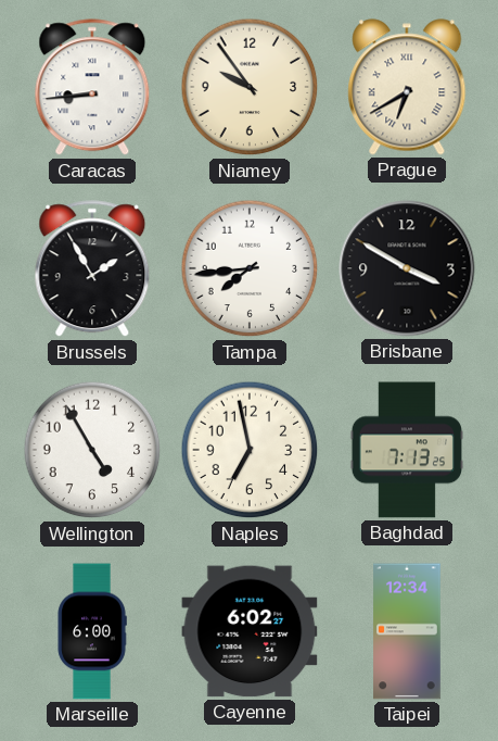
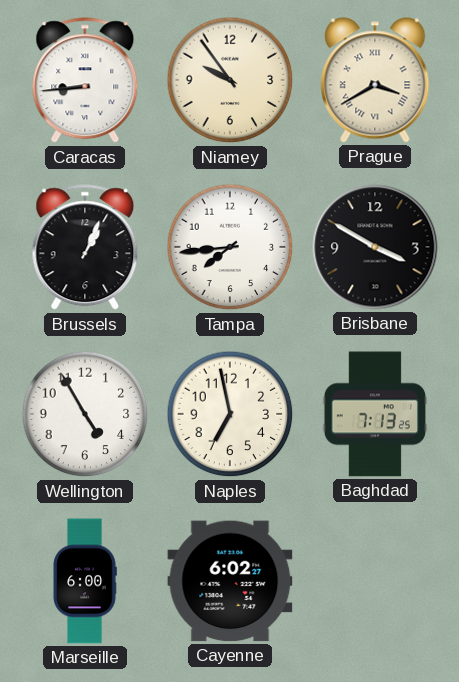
Prague: 6:40 -> 3:40
Brussels: 1:55 -> 1:04
Taipei: 12:34 -> none
